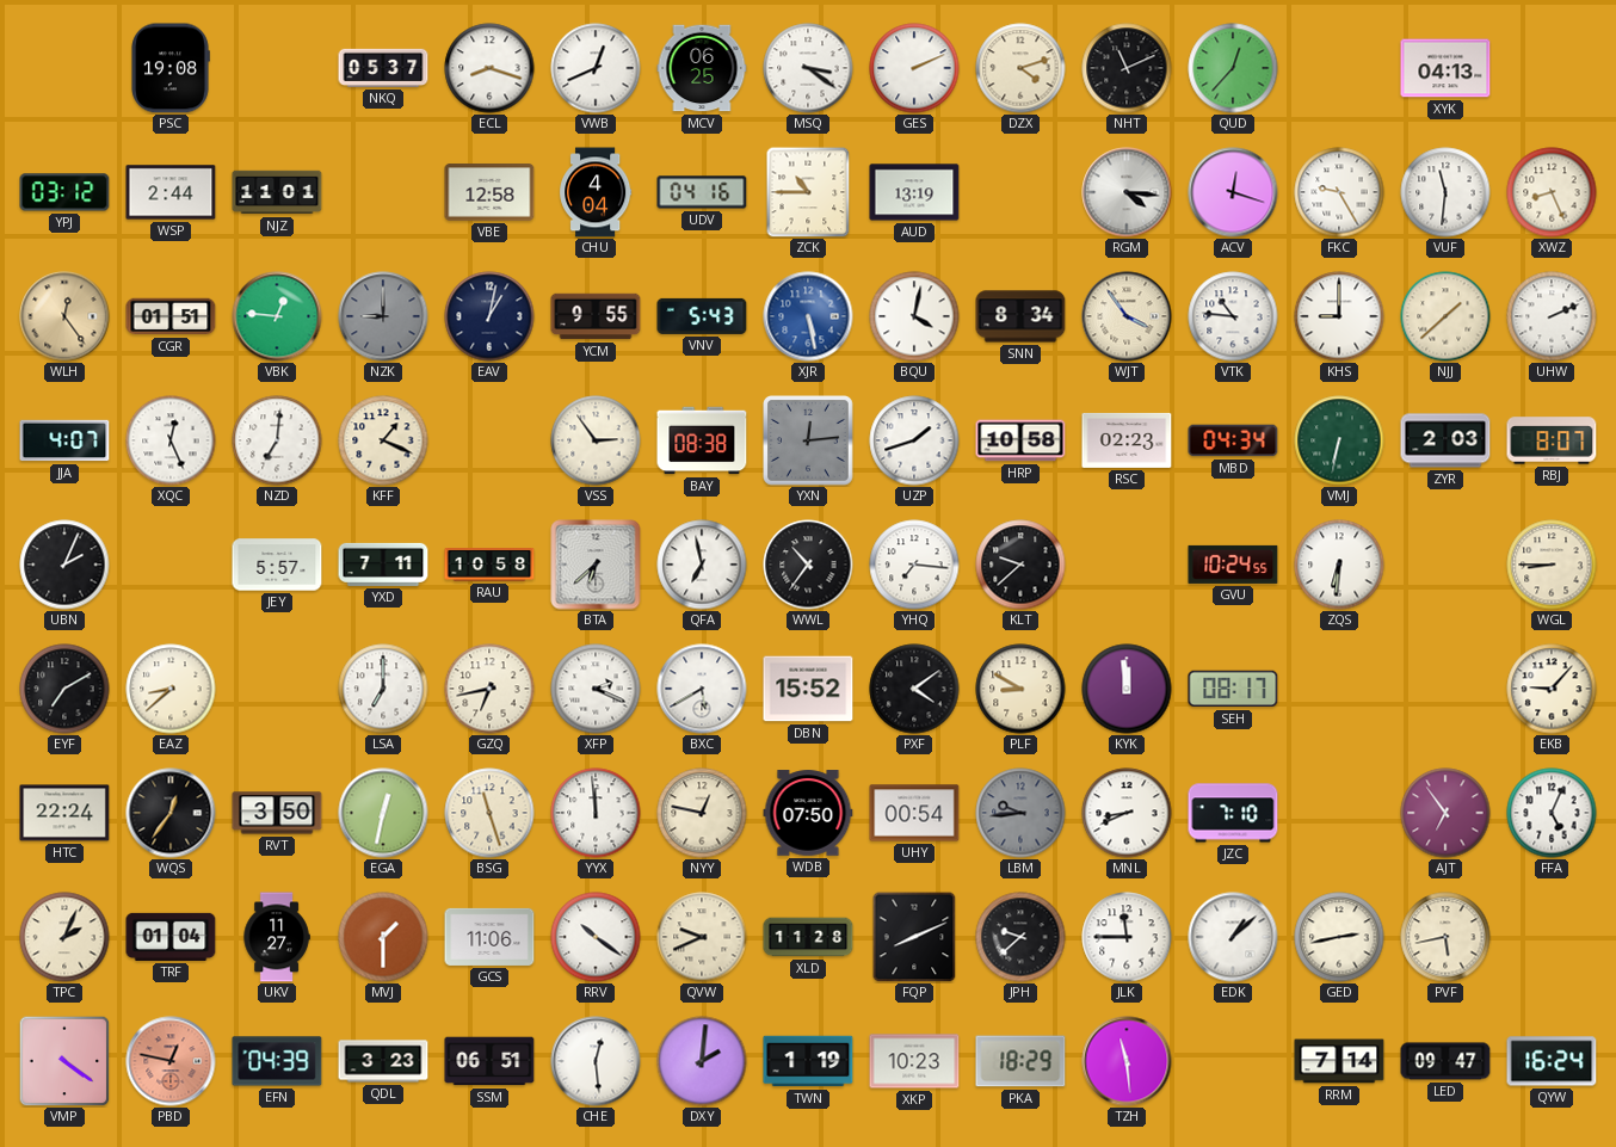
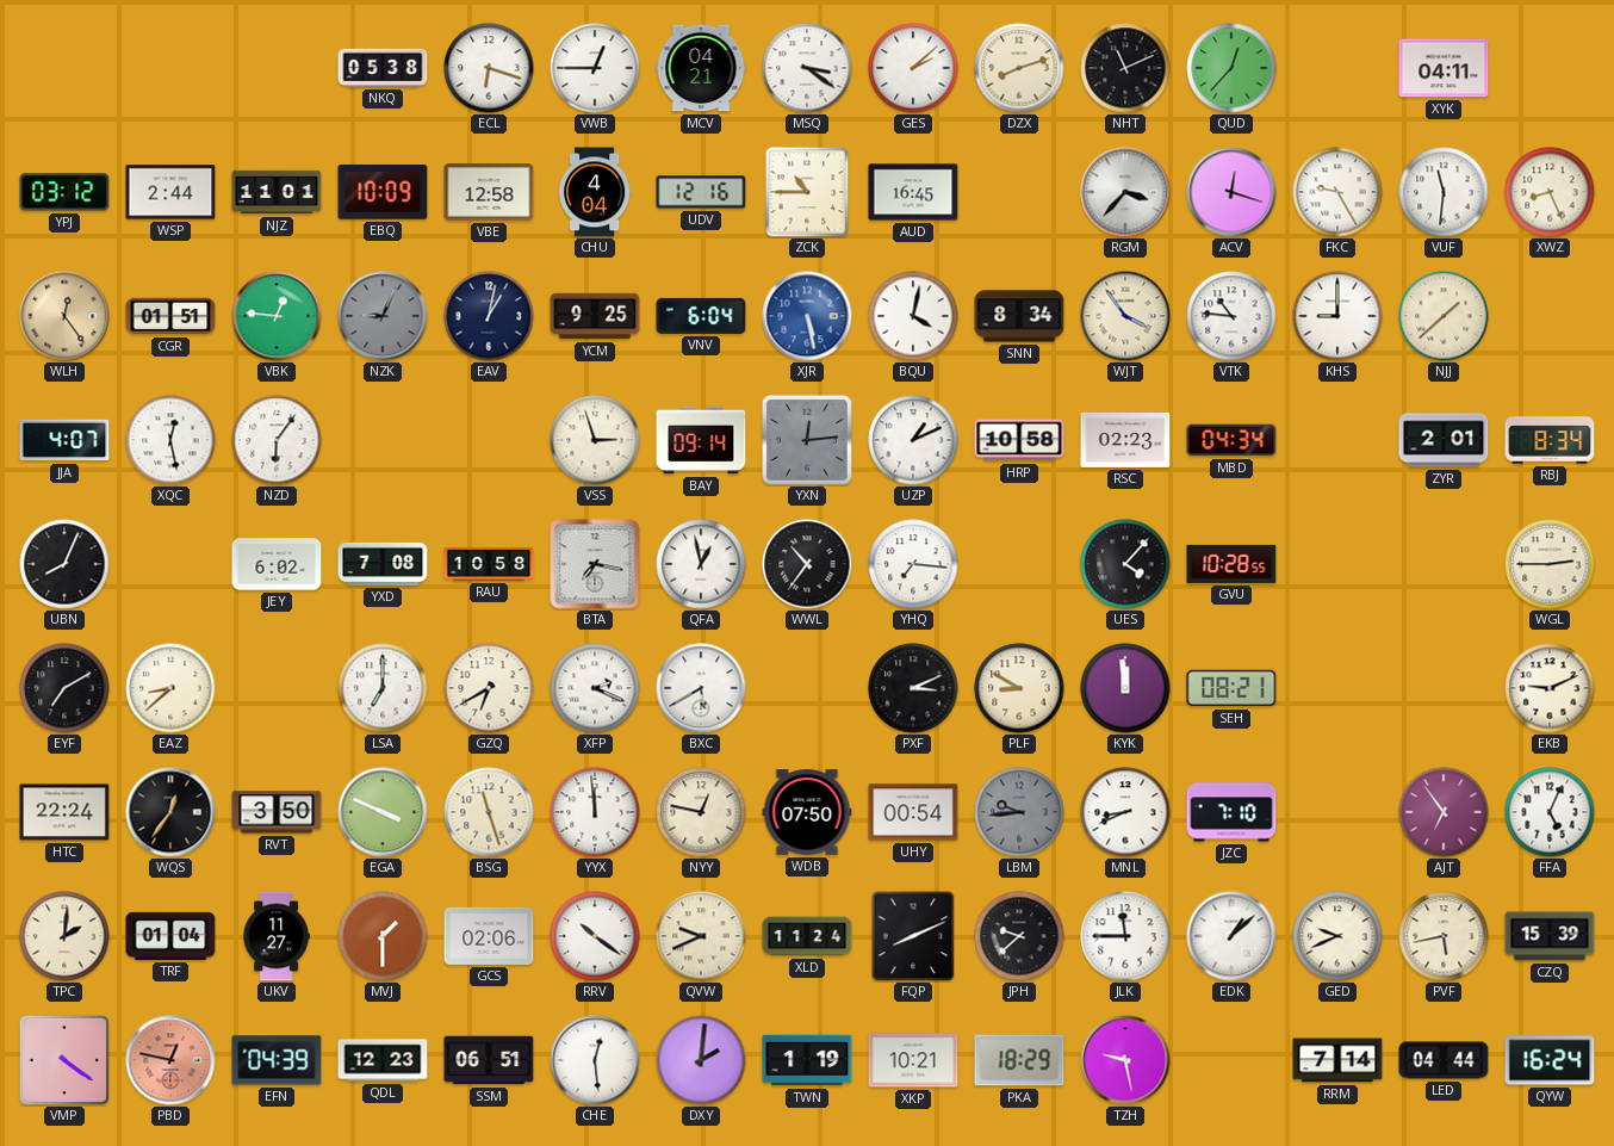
PSC: 19:08 -> none
NKQ: 05:37 -> 05:38
ECL: 8:18 -> 6:18
VWB: 12:41 -> 12:45
MCV: 06:25 -> 04:21
GES: 2:11 -> 2:08
DZX: 4:12 -> 8:12
XYK: 04:13 -> 04:11
EBQ: none -> 10:09
UDV: 04:16 -> 12:16
AUD: 13:19 -> 16:45
RGM: 4:16 -> 3:37
NZK: 9:00 -> 9:04
YCM: 9:55 -> 9:25
VNV: 5:43 -> 6:04
UHW: 2:11 -> none
XQC: 12:26 -> 12:28
NZD: 7:01 -> 6:06
KFF: 1:19 -> none
VSS: 2:54 -> 2:57
BAY: 08:38 -> 09:14
UZP: 1:42 -> 1:11
VMJ: 6:32 -> none
ZYR: 2:03 -> 2:01
RBJ: 8:07 -> 8:34
UBN: 2:04 -> 8:04
JEY: 5:57 -> 6:02
YXD: 7:11 -> 7:08
BTA: 6:38 -> 7:17
QFA: 6:58 -> 12:58
KLT: 9:38 -> none
UES: none -> 4:07
GVU: 10:24 -> 10:28
ZQS: 6:31 -> none
WGL: 8:45 -> 2:45
GZQ: 6:43 -> 6:40
DBN: 15:52 -> none
PXF: 4:09 -> 3:11
SEH: 08:17 -> 08:21
EKB: 9:07 -> 9:11
EGA: 12:32 -> 3:49
TPC: 2:04 -> 2:01
GCS: 11:06 -> 02:06
XLD: 11:28 -> 11:24
GED: 2:43 -> 9:41
CZQ: none -> 15:39
QDL: 3:23 -> 12:23
XKP: 10:23 -> 10:21
TZH: 11:29 -> 9:28
LED: 09:47 -> 04:44
